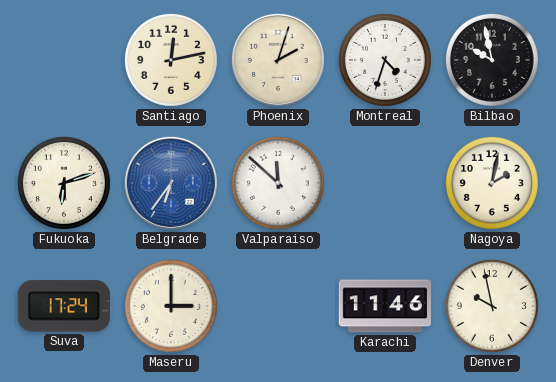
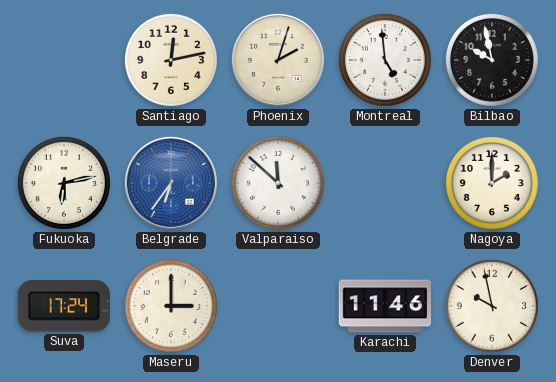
Montreal: 4:33 -> 4:59
Fukuoka: 6:12 -> 6:13
Nagoya: 2:02 -> 2:00
